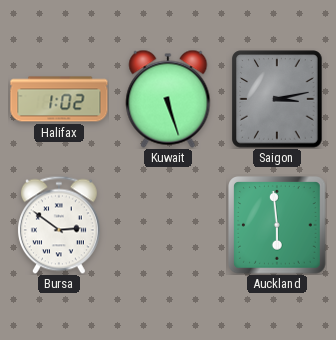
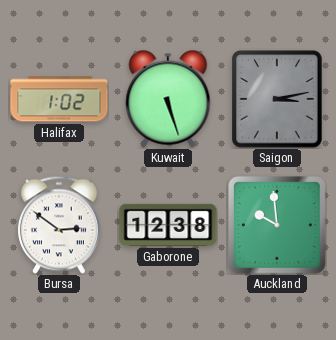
Gaborone: none -> 12:38
Auckland: 5:59 -> 9:59
